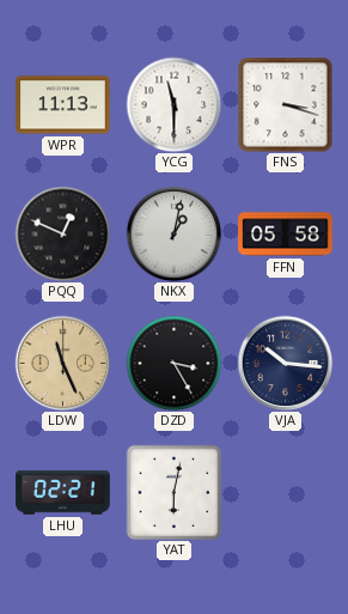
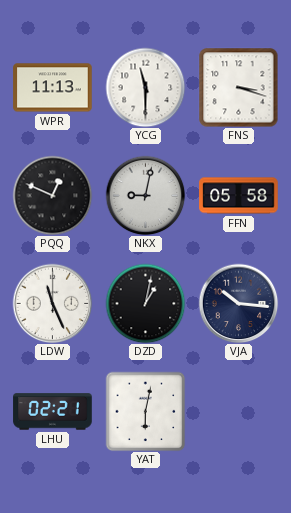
NKX: 1:02 -> 9:02
LDW dial: champagne -> white
DZD: 3:25 -> 1:02
